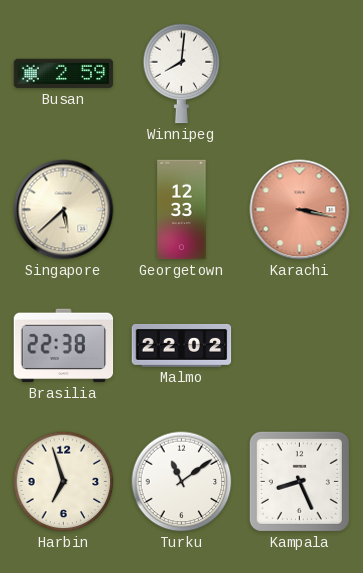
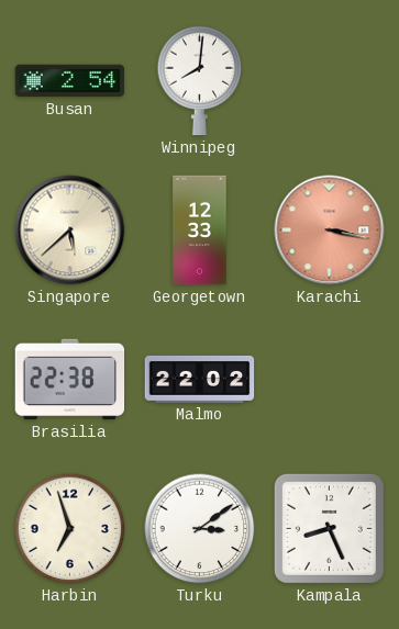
Busan: 2:59 -> 2:54
Turku: 11:09 -> 3:09
